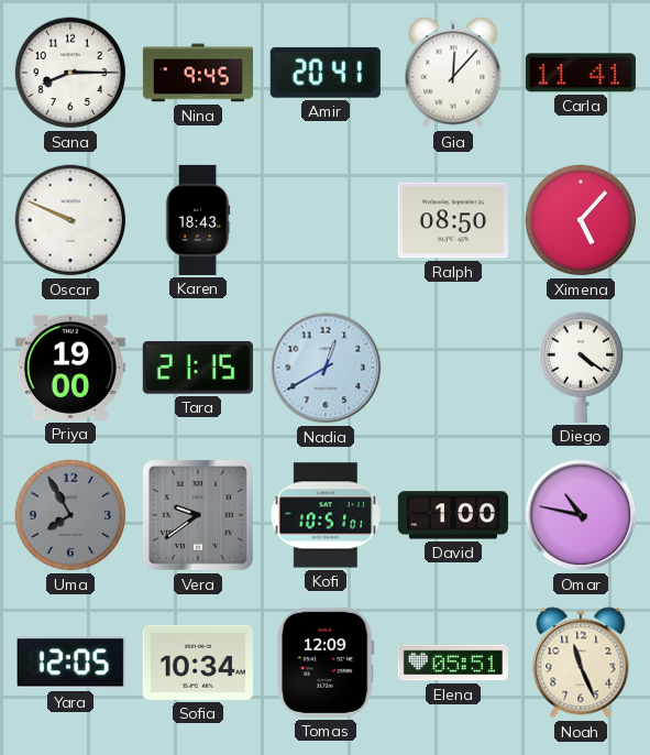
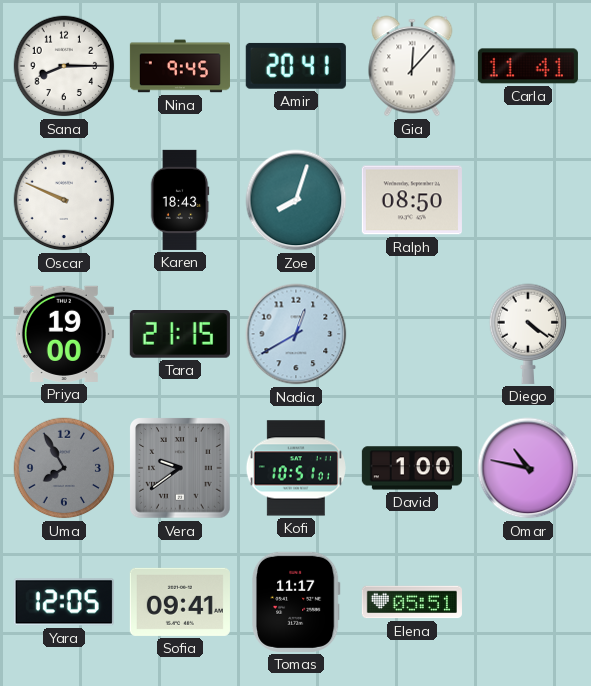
Zoe: none -> 8:03
Ximena: 5:07 -> none
Sofia: 10:34 -> 09:41
Tomas: 12:09 -> 11:17
Noah: 11:26 -> none
